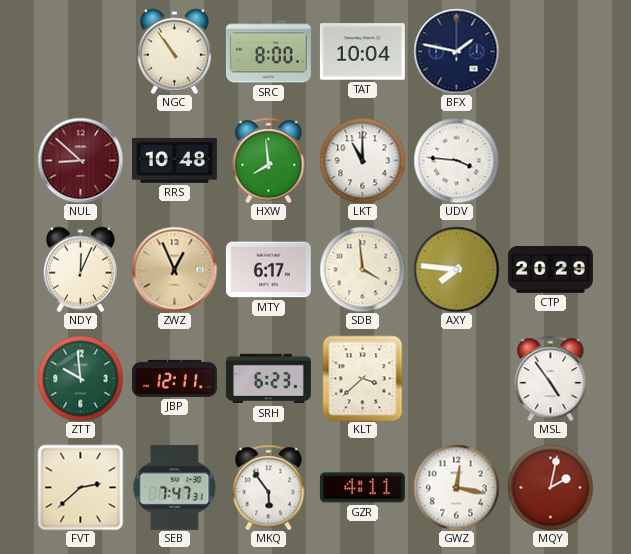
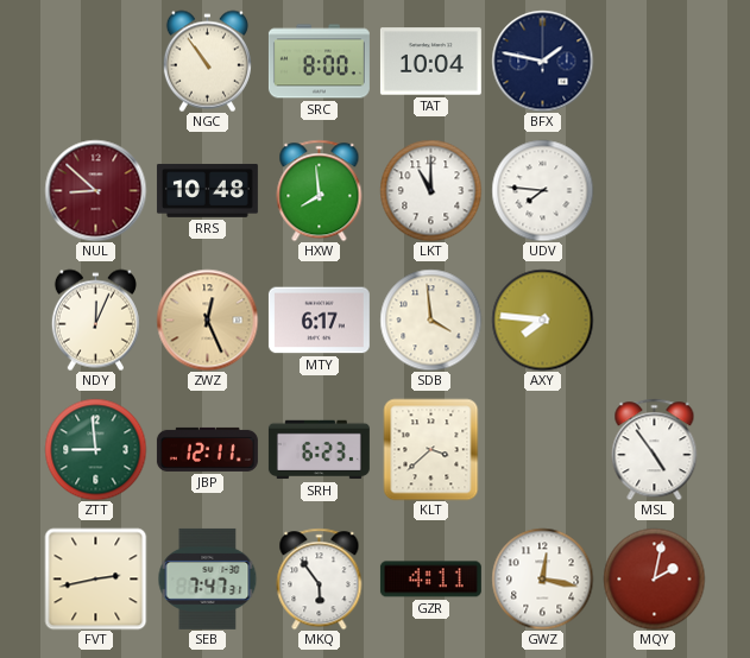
UDV: 3:46 -> 7:46
ZWZ: 12:56 -> 12:26
CTP: 20:29 -> none
ZTT: 9:59 -> 8:59
FVT: 2:38 -> 2:43
